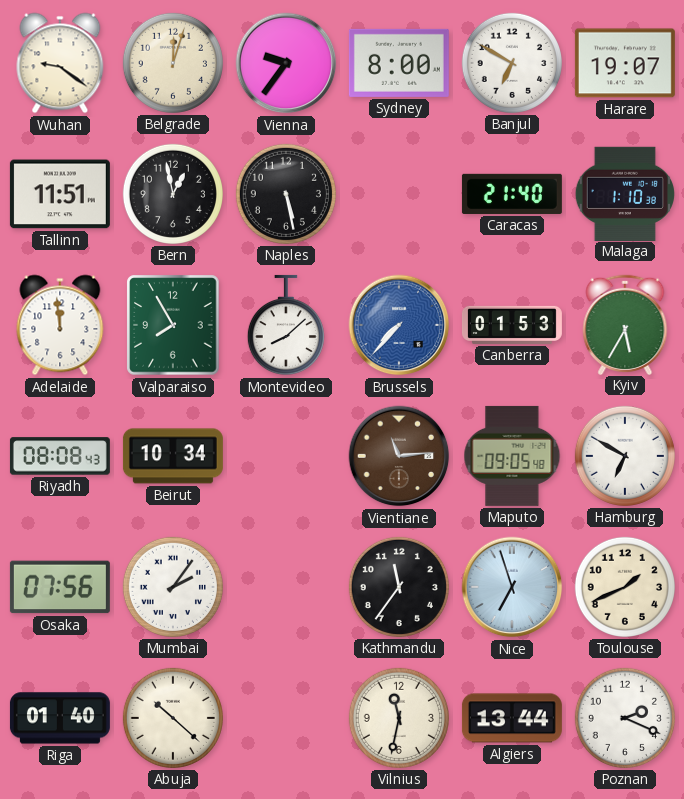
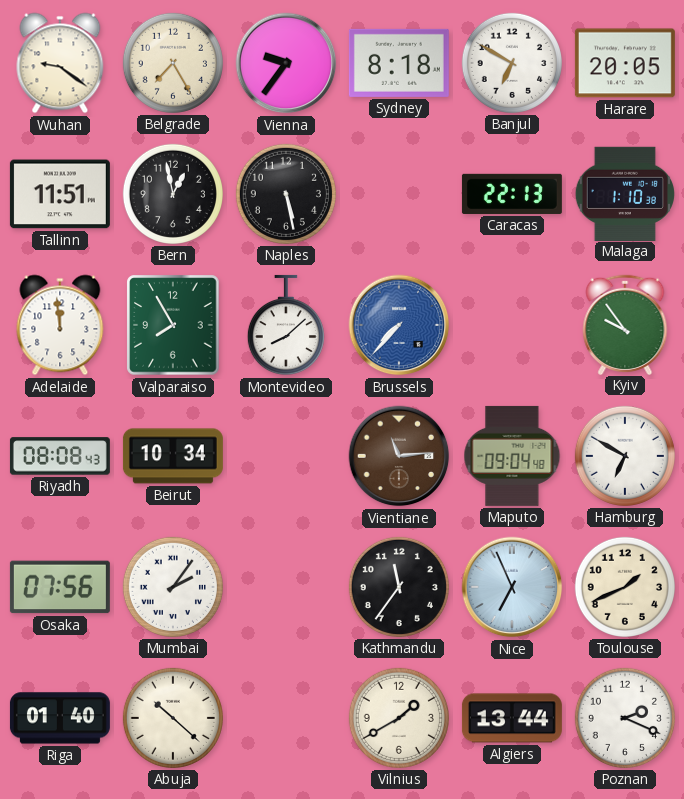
Belgrade: 12:03 -> 7:25
Sydney: 8:00 -> 8:18
Harare: 19:07 -> 20:05
Caracas: 21:40 -> 22:13
Canberra: 01:53 -> none
Kyiv: 5:35 -> 9:54
Maputo: 09:05 -> 09:04
Nice: 6:57 -> 6:56
Vilnius: 11:32 -> 1:40
